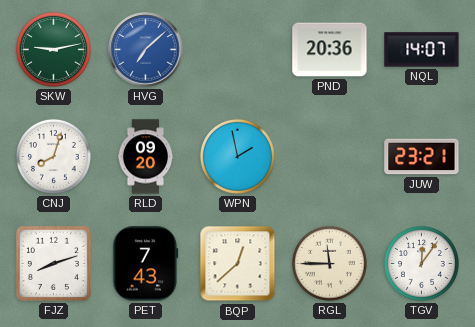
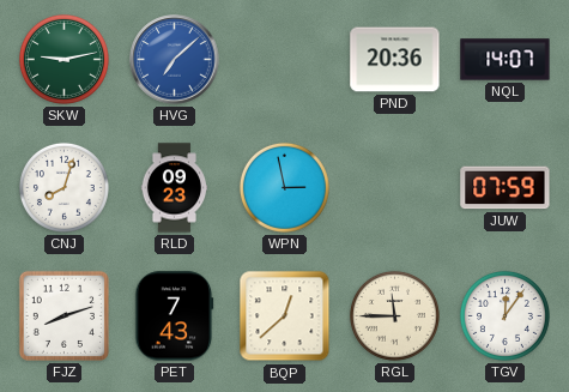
RLD: 09:20 -> 09:23
WPN: 1:58 -> 2:58
JUW: 23:21 -> 07:59
